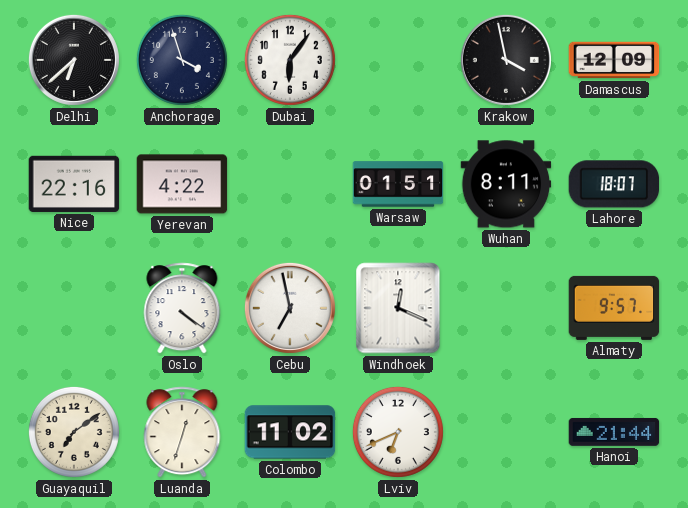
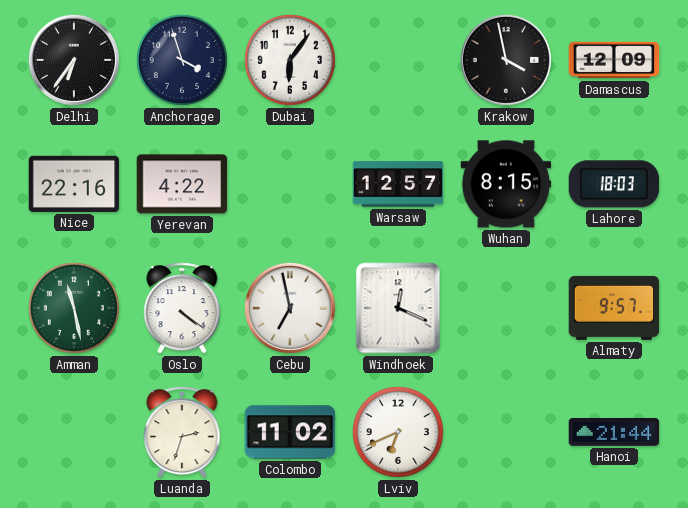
Delhi: 6:38 -> 6:36
Warsaw: 01:51 -> 12:57
Wuhan: 8:11 -> 8:15
Lahore: 18:07 -> 18:03
Amman: none -> 11:28
Guayaquil: 7:09 -> none
Luanda: 12:33 -> 2:33
